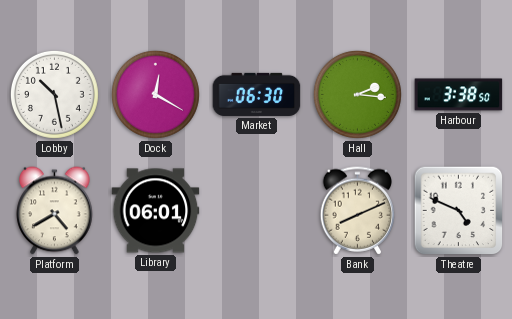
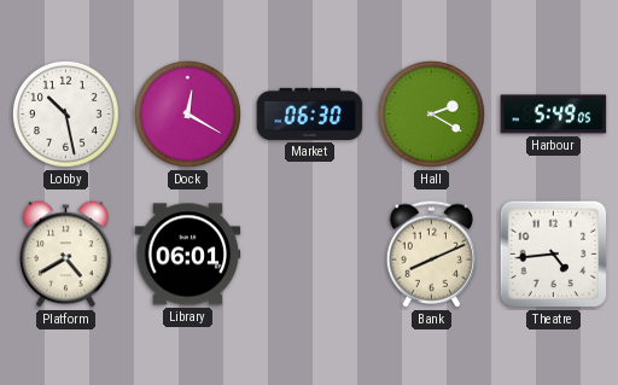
Hall: 2:16 -> 2:20
Harbour: 3:38 -> 5:49
Theatre: 4:49 -> 4:44
